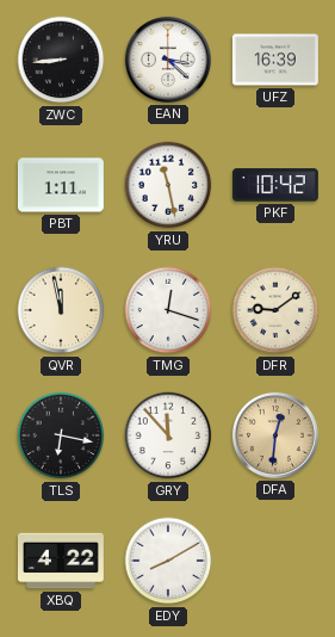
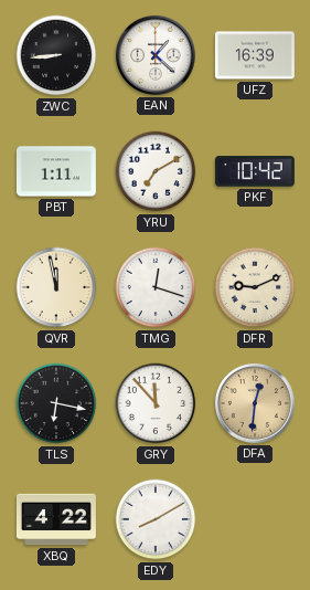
EAN: 3:22 -> 1:22
YRU: 11:28 -> 7:10
DFR: 9:09 -> 9:11
